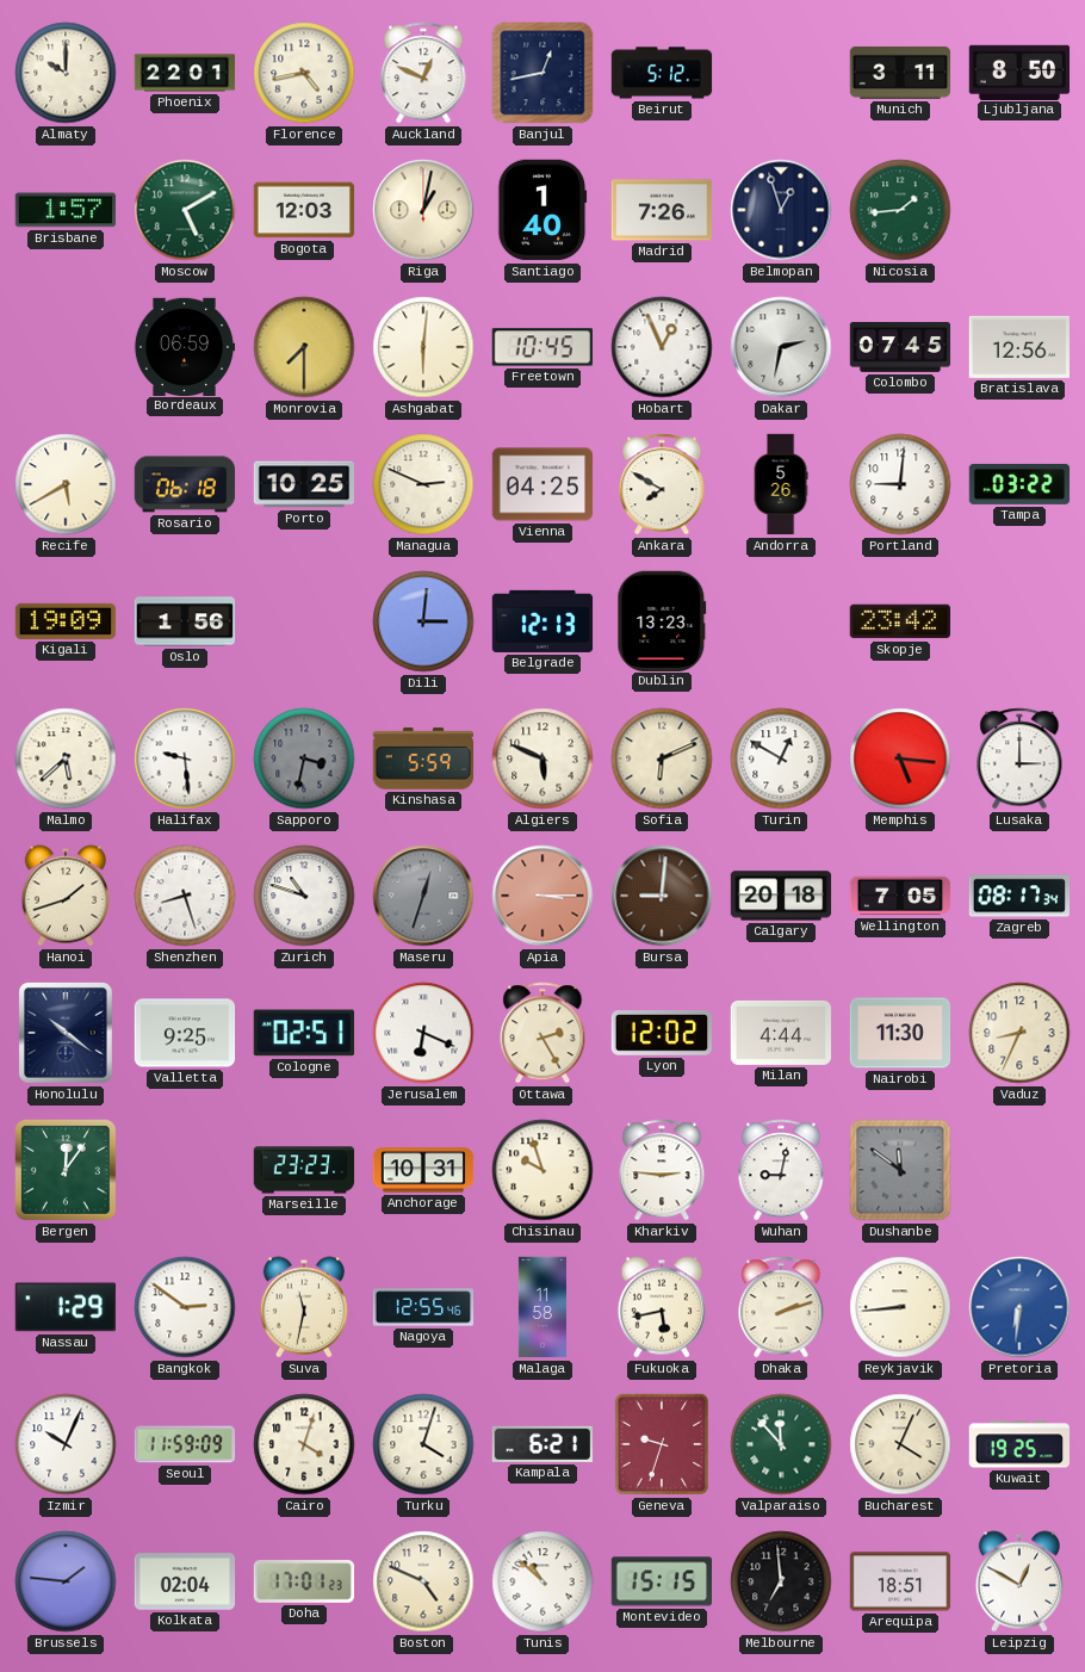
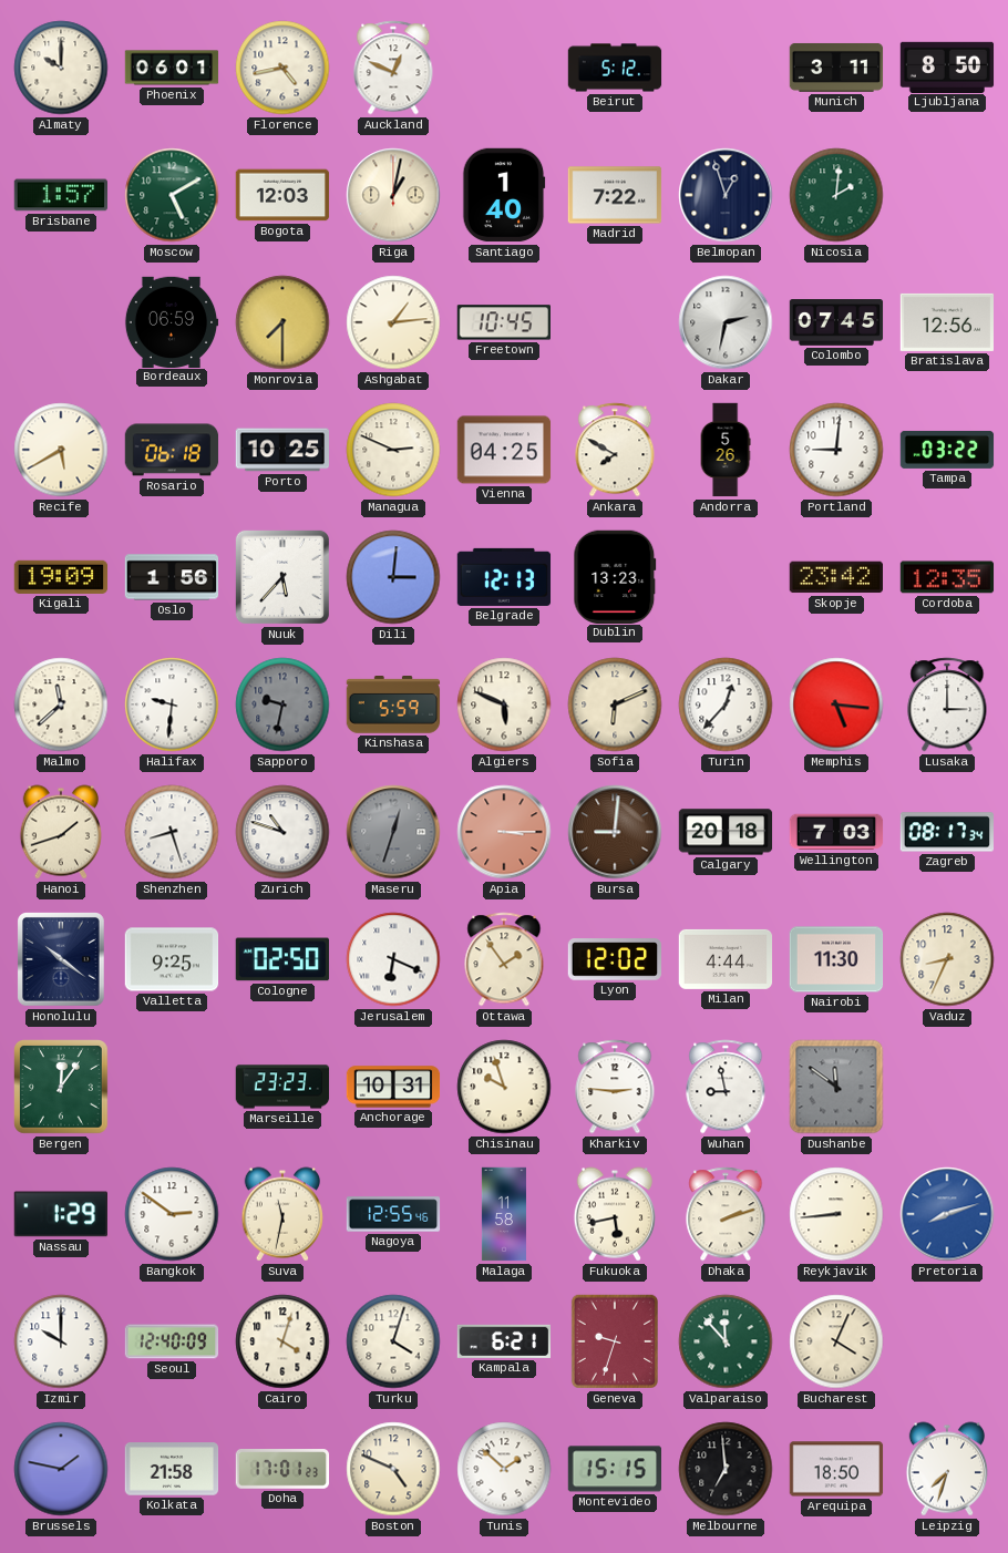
Phoenix: 22:01 -> 06:01
Banjul: 12:43 -> none
Madrid: 7:26 -> 7:22
Nicosia: 1:44 -> 2:01
Ashgabat: 6:01 -> 1:14
Hobart: 12:56 -> none
Nuuk: none -> 5:37
Cordoba: none -> 12:35
Malmo: 5:38 -> 11:38
Halifax: 9:29 -> 9:31
Sapporo: 3:32 -> 9:32
Turin: 12:50 -> 12:37
Wellington: 7:05 -> 7:03
Cologne: 02:51 -> 02:50
Ottawa: 2:25 -> 1:54
Wuhan: 9:02 -> 8:58
Pretoria: 6:31 -> 8:12
Izmir: 10:04 -> 10:00
Seoul: 11:59 -> 12:40
Kuwait: 19:25 -> none
Brussels: 1:46 -> 1:47
Kolkata: 02:04 -> 21:58
Tunis: 10:52 -> 1:52
Arequipa: 18:51 -> 18:50
Leipzig: 12:50 -> 7:33
